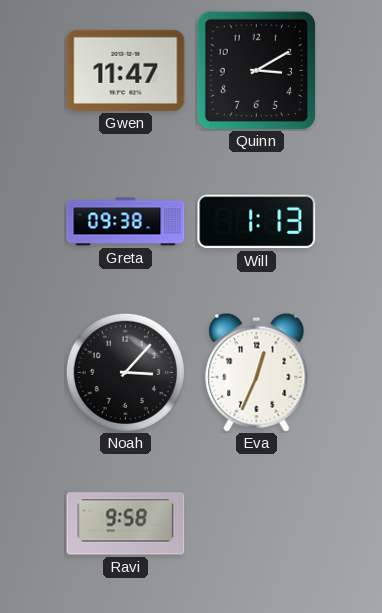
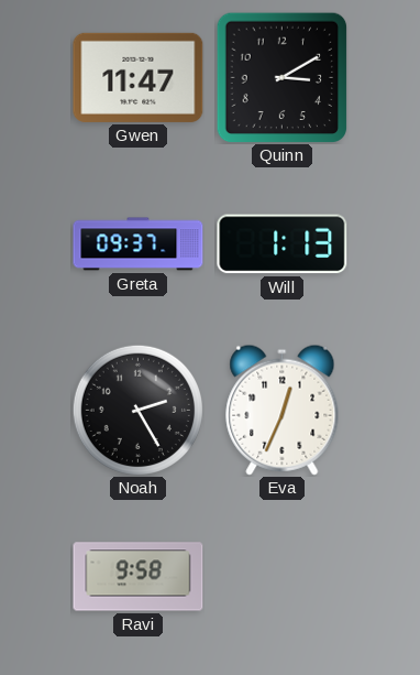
Greta: 09:38 -> 09:37
Noah: 3:07 -> 2:25
